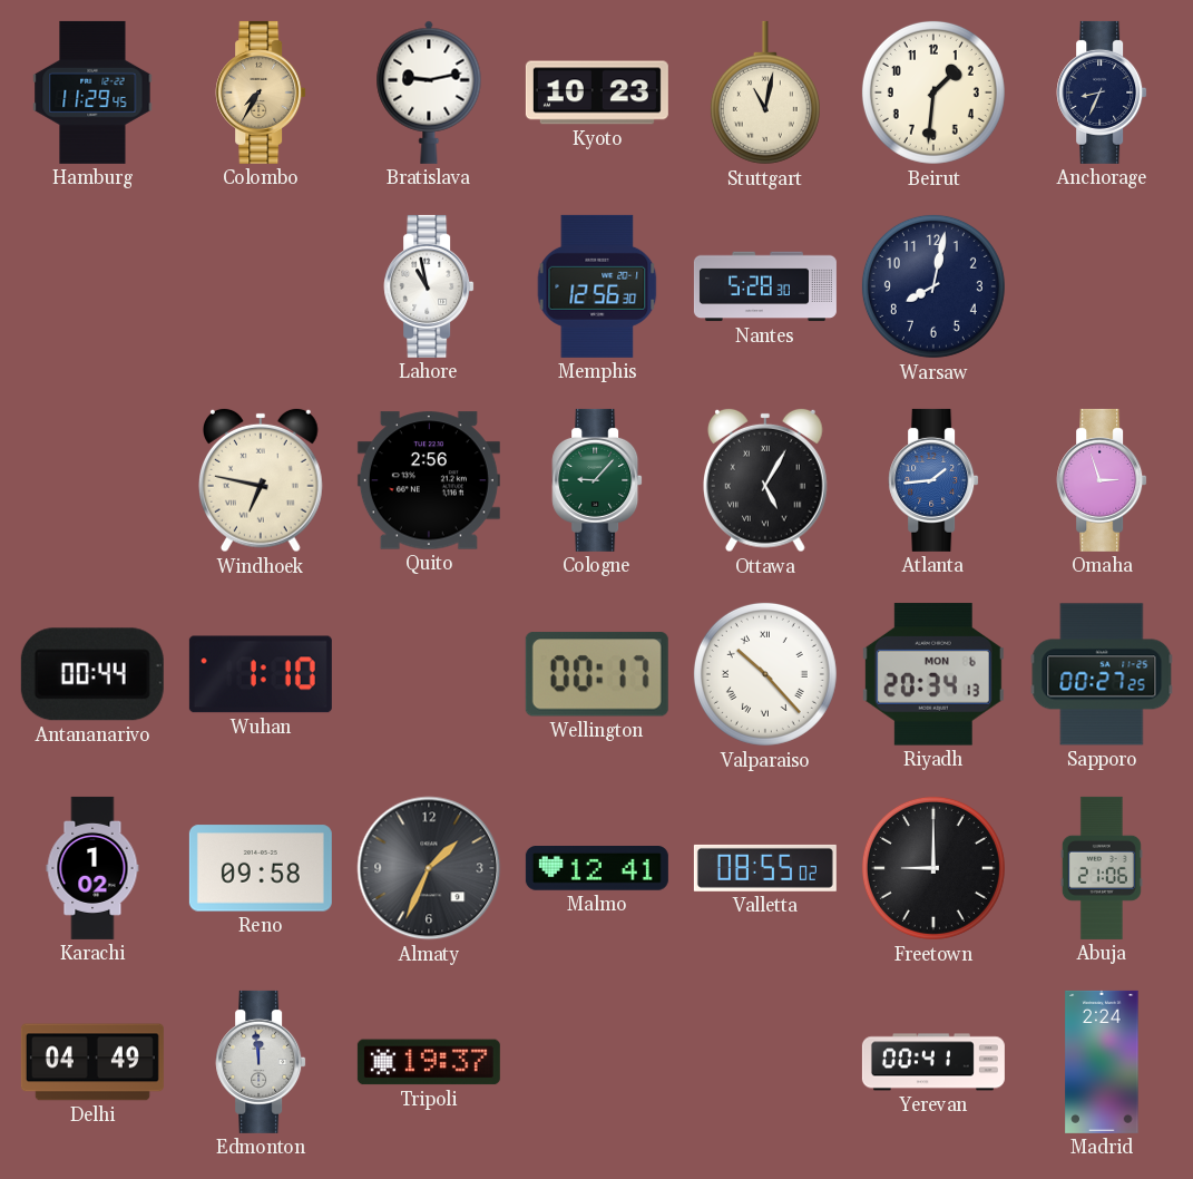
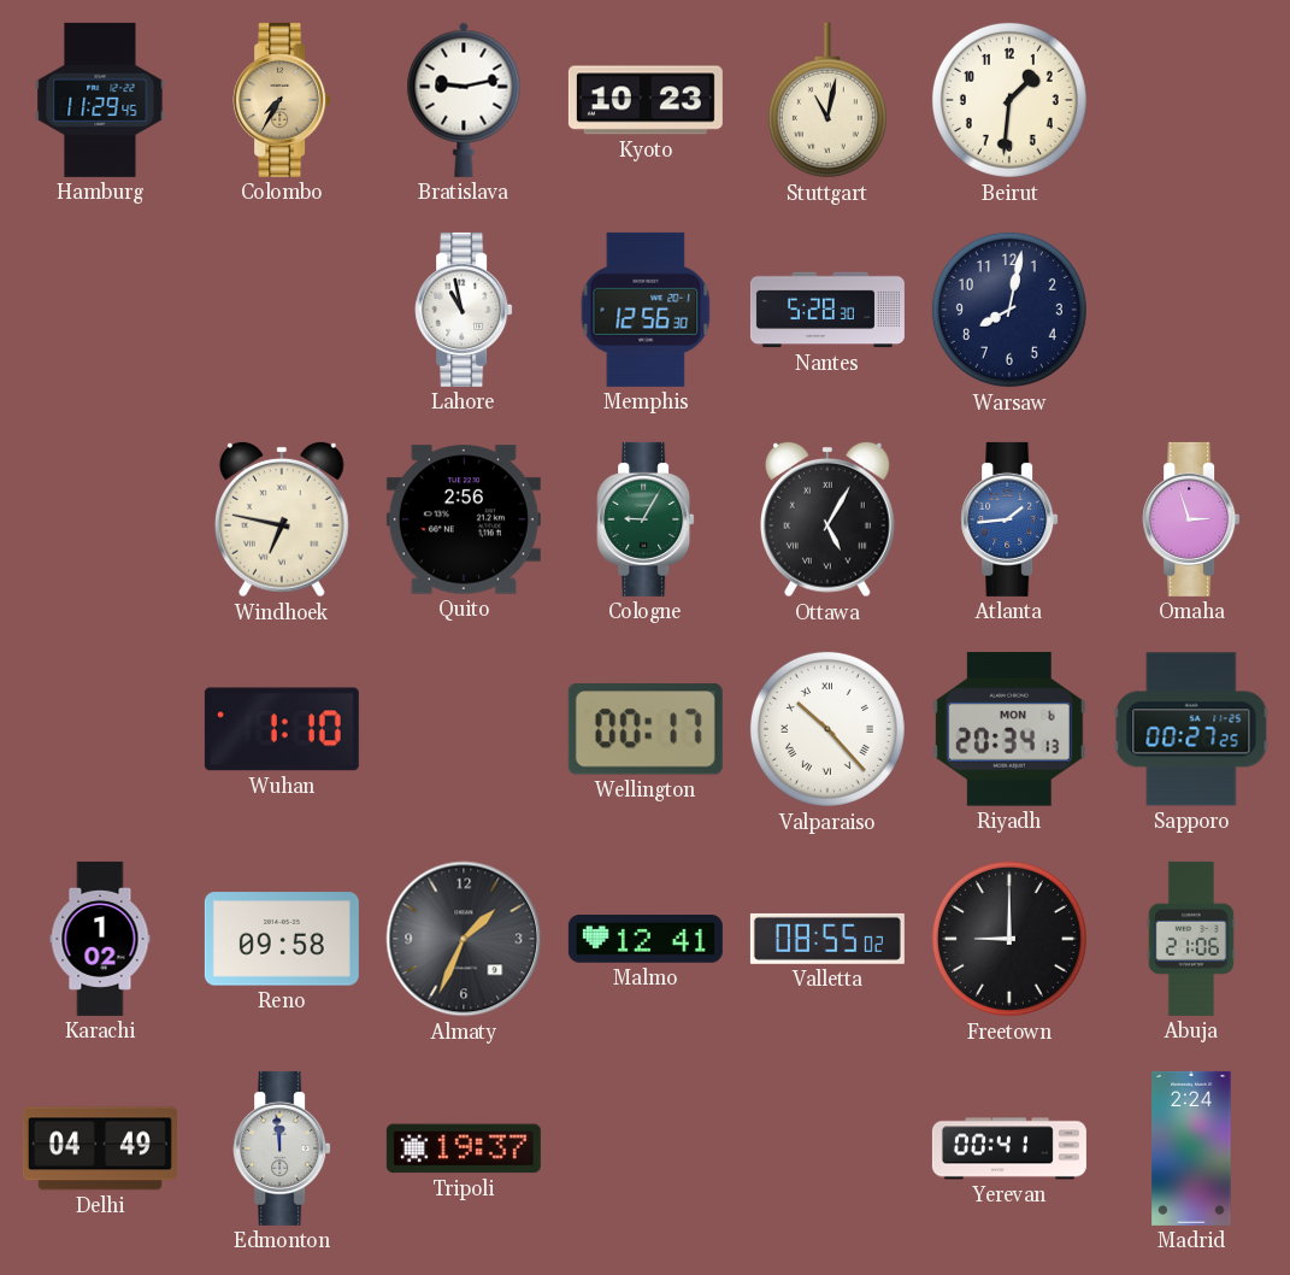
Anchorage: 8:34 -> none
Cologne: 9:07 -> 9:05
Antananarivo: 00:44 -> none
